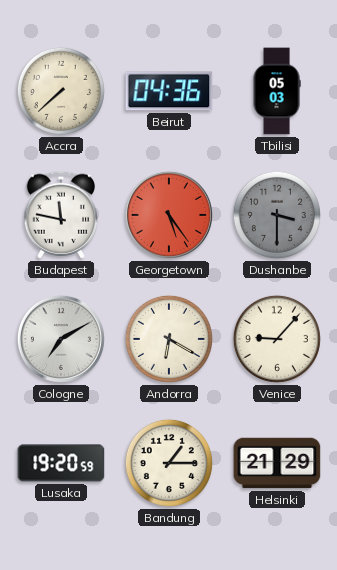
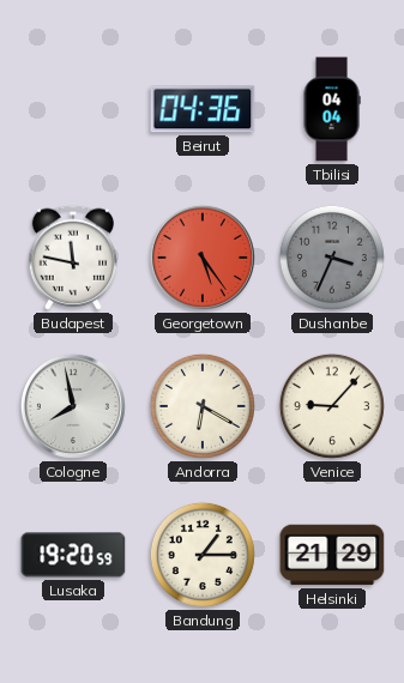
Accra: 7:38 -> none
Tbilisi: 05:03 -> 04:04
Dushanbe: 3:30 -> 3:34
Cologne: 7:10 -> 7:58
